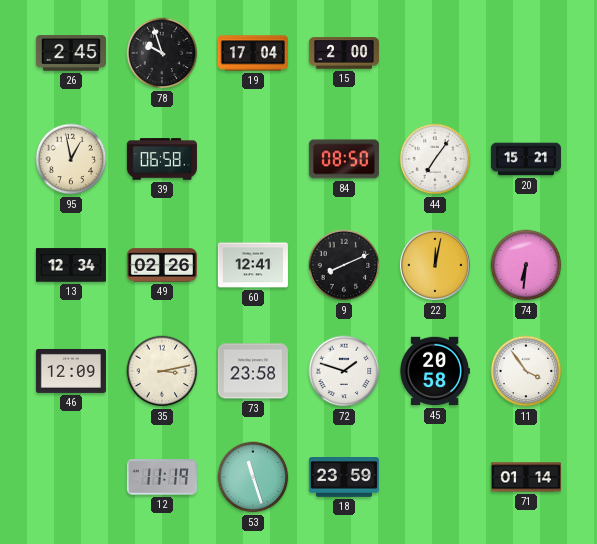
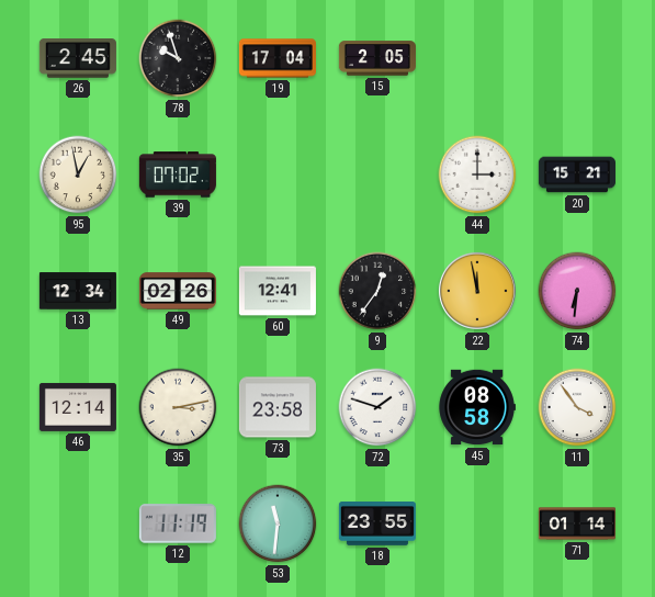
15: 2:00 -> 2:05
39: 06:58 -> 07:02
84: 08:50 -> none
44: 7:06 -> 3:00
9: 8:11 -> 12:36
22: 12:02 -> 11:58
46: 12:09 -> 12:14
45: 20:58 -> 08:58
53: 11:27 -> 11:31
18: 23:59 -> 23:55
